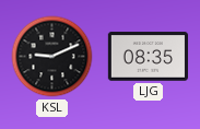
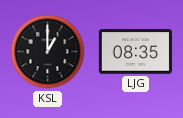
KSL: 9:11 -> 1:00
